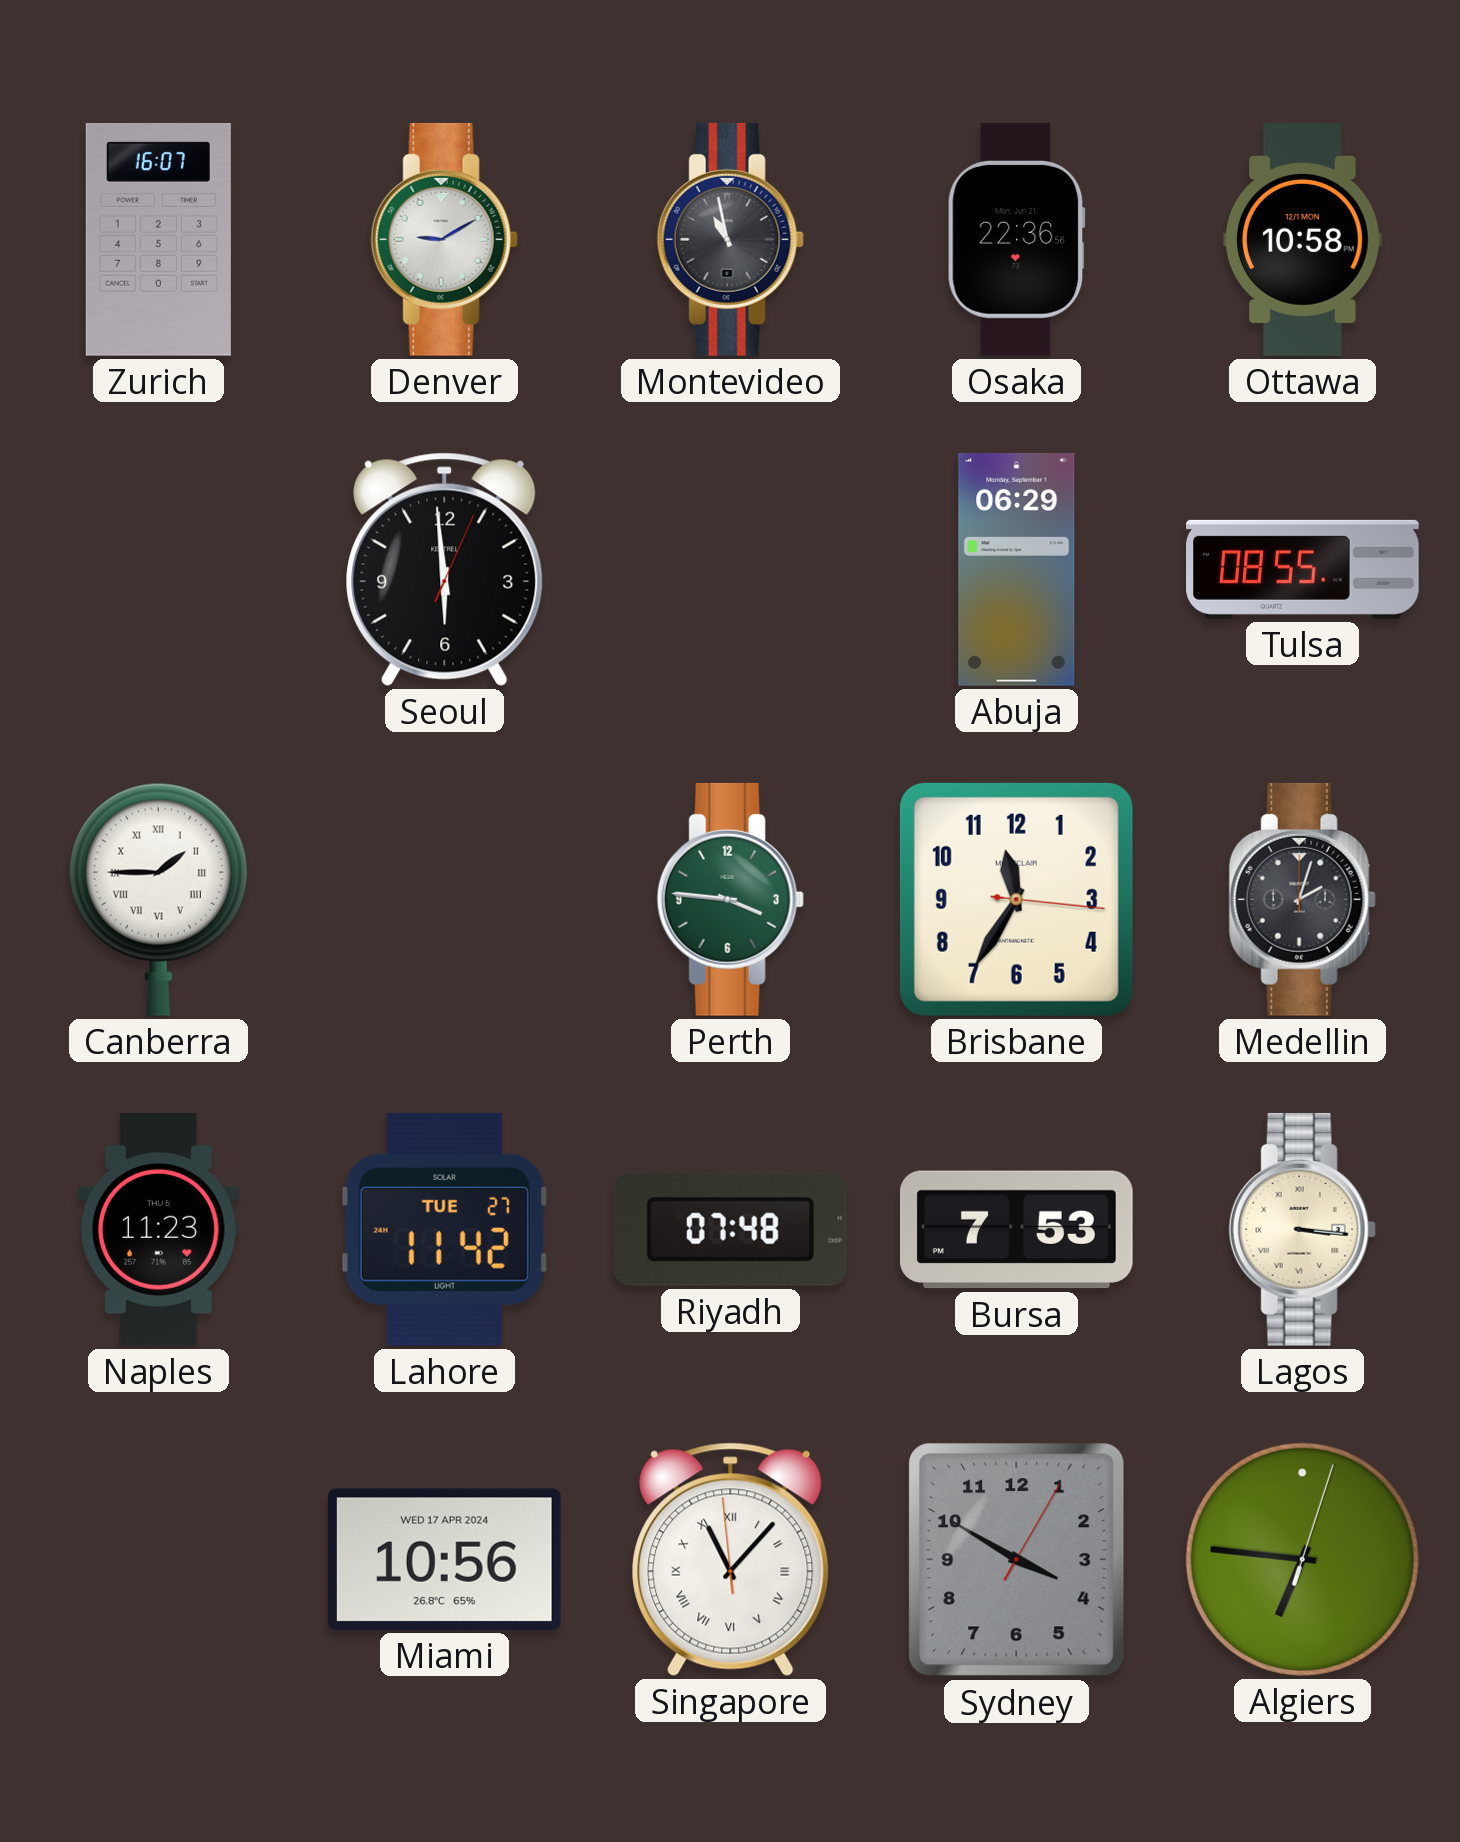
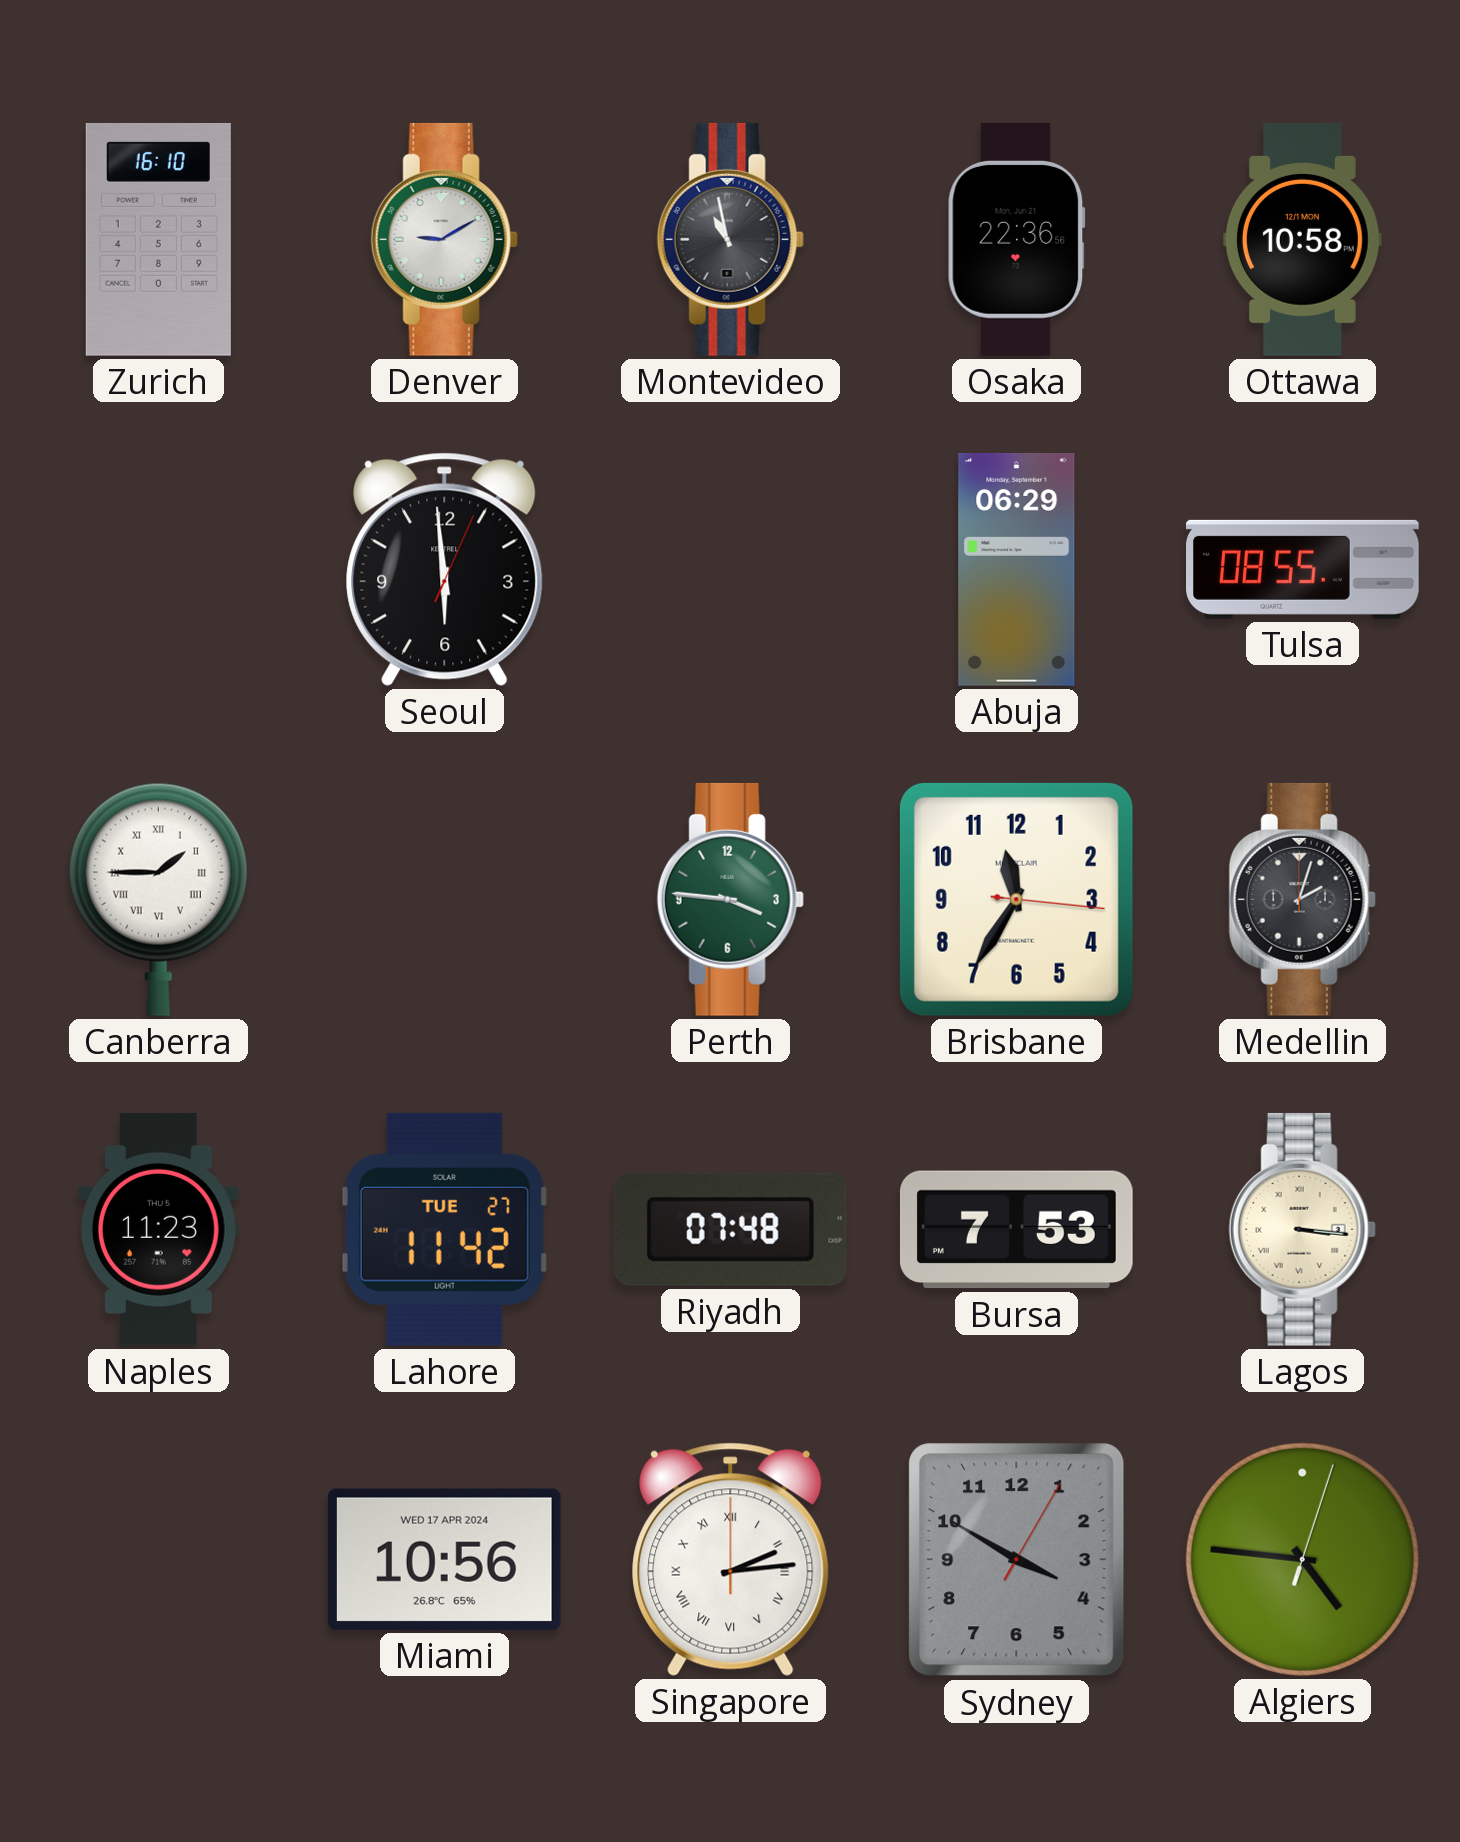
Zurich: 16:07 -> 16:10
Singapore: 11:06 -> 2:14
Algiers: 6:46 -> 4:46
